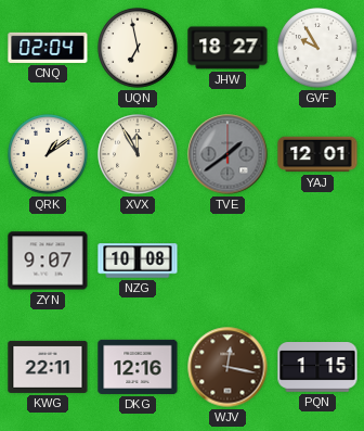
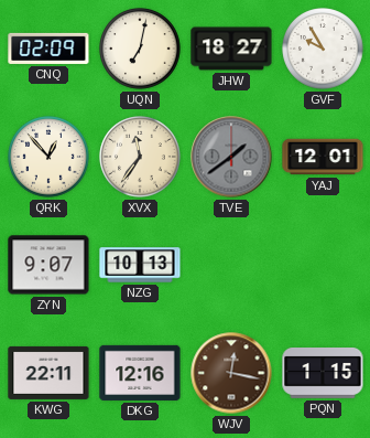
CNQ: 02:04 -> 02:09
UQN: 6:58 -> 7:02
QRK: 1:09 -> 12:53
XVX: 11:55 -> 11:36
NZG: 10:08 -> 10:13
